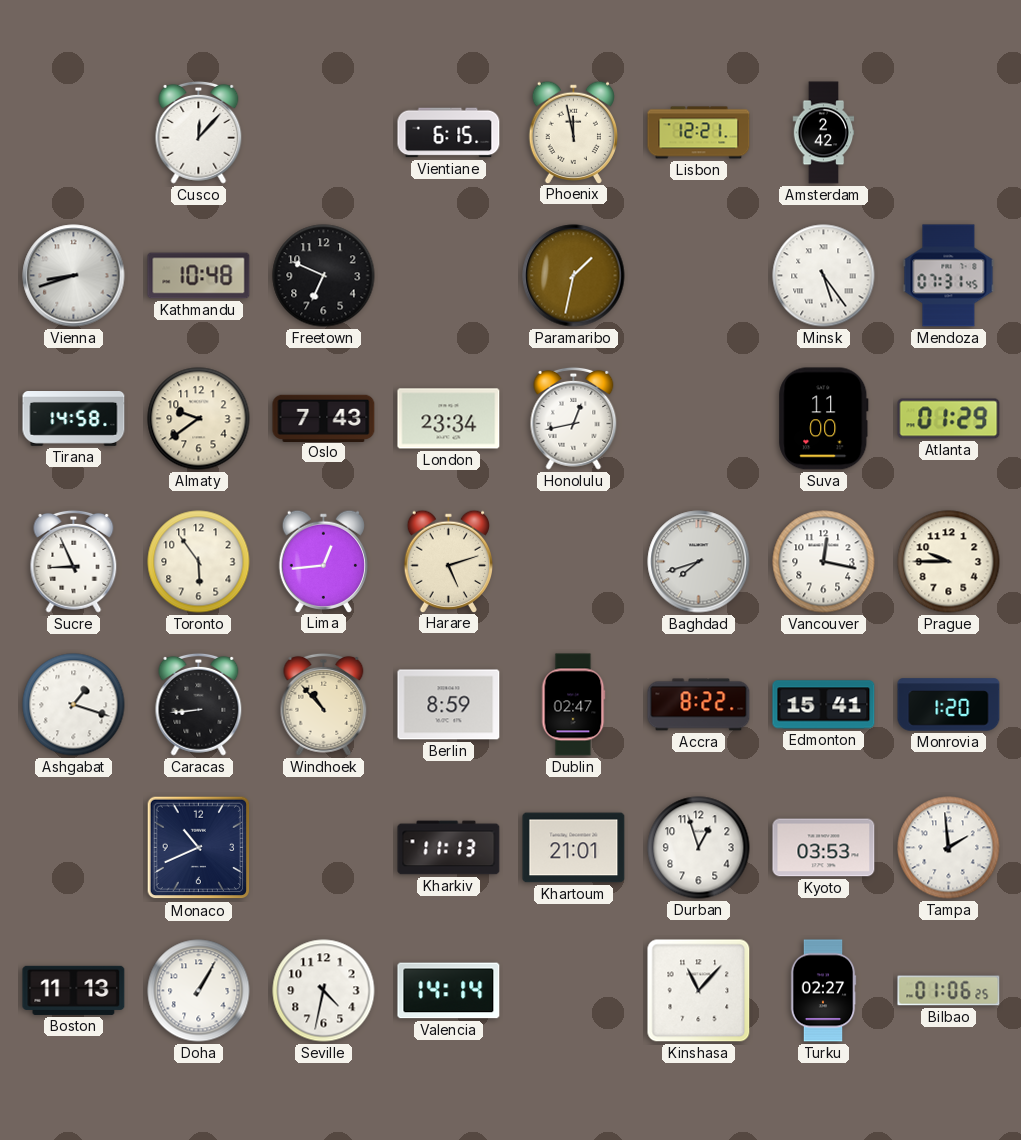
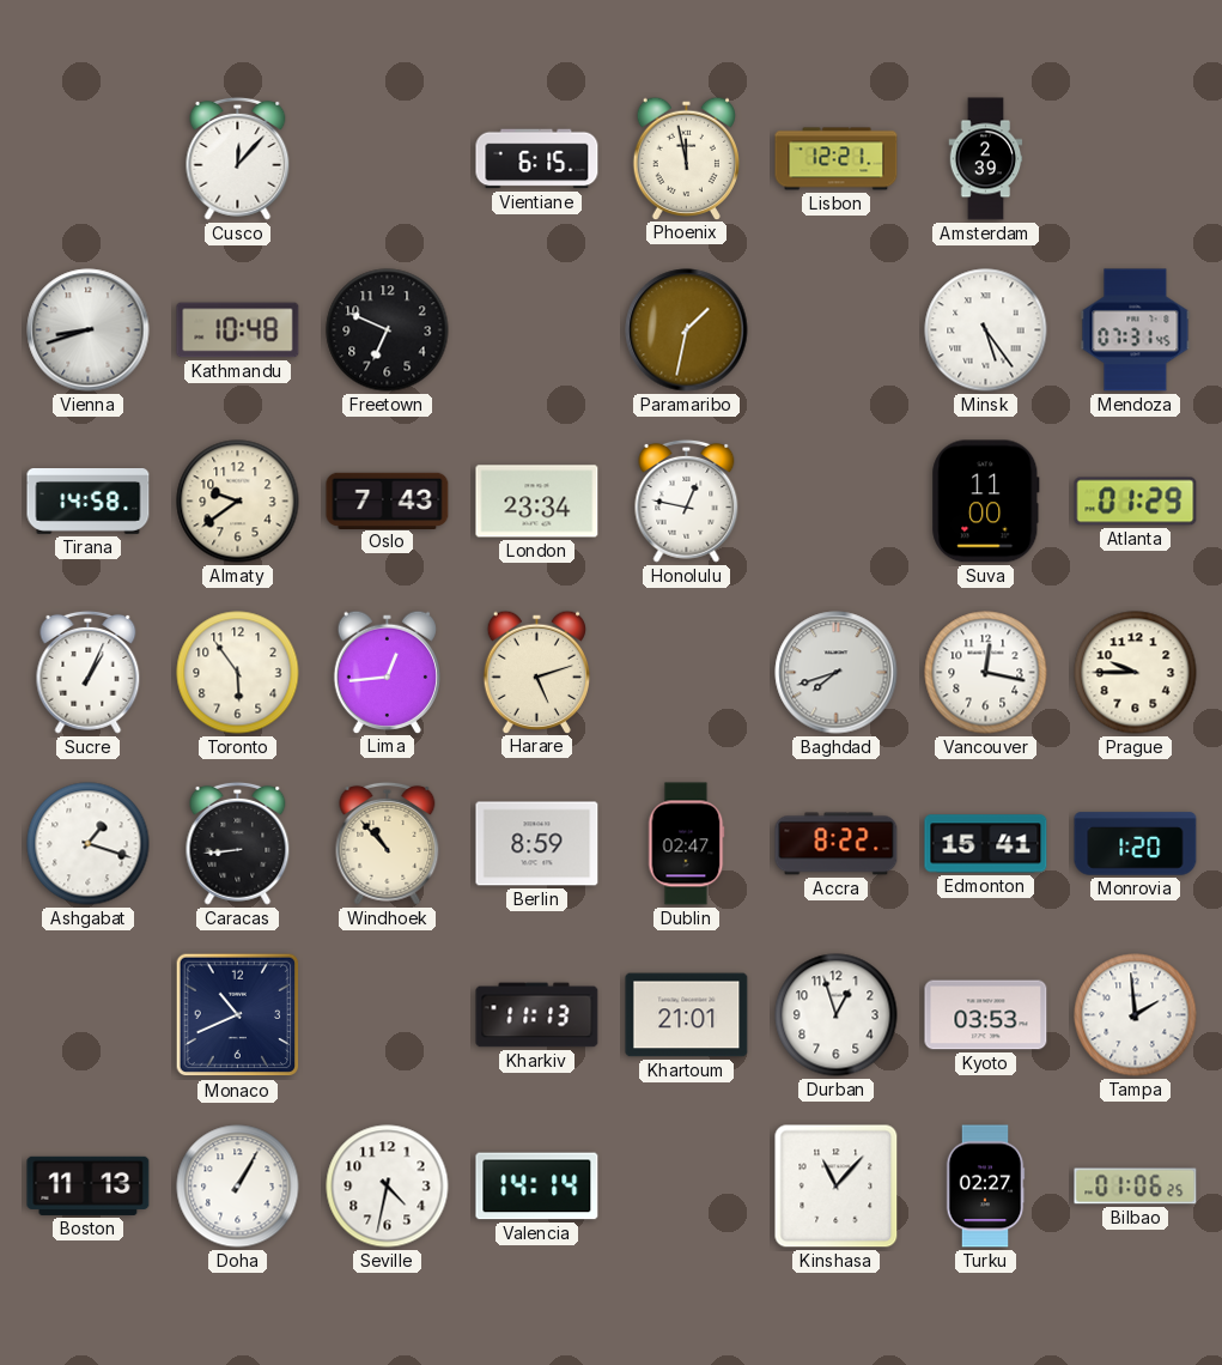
Amsterdam: 2:42 -> 2:39
Honolulu: 12:43 -> 12:47
Sucre: 8:56 -> 1:04
